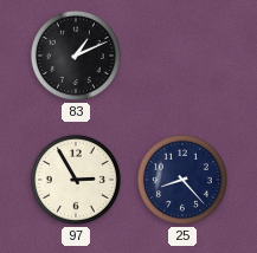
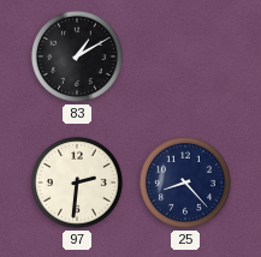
83: 1:11 -> 1:10
97: 2:55 -> 2:31
